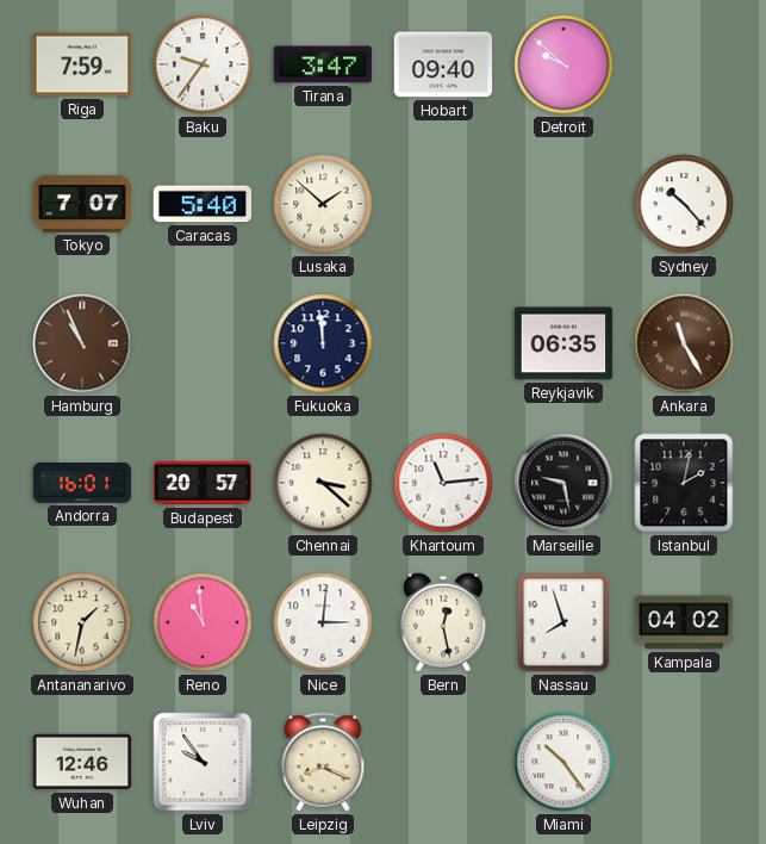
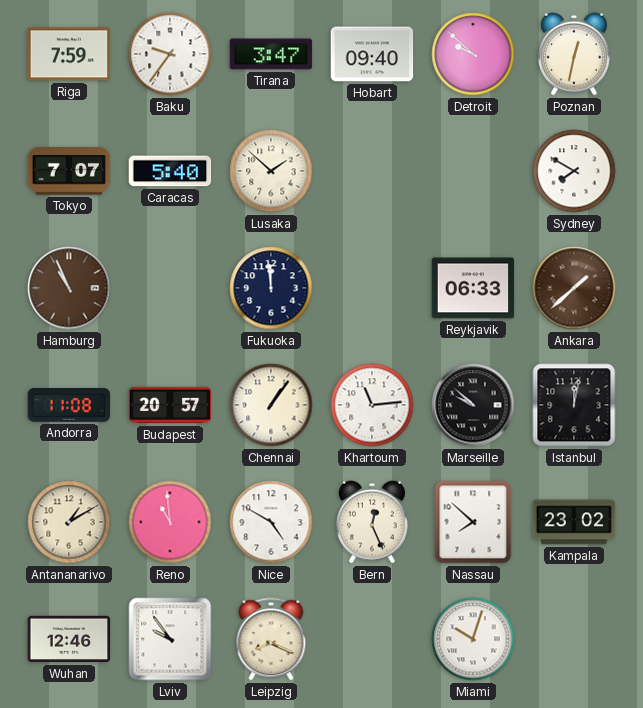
Poznan: none -> 12:32
Sydney: 10:23 -> 7:50
Reykjavik: 06:35 -> 06:33
Ankara: 11:25 -> 1:38
Andorra: 16:01 -> 11:08
Chennai: 3:22 -> 1:06
Marseille: 9:28 -> 9:52
Istanbul: 2:02 -> 12:02
Antananarivo: 1:32 -> 1:10
Nice: 3:01 -> 4:50
Bern: 12:28 -> 12:26
Nassau: 7:57 -> 7:52
Kampala: 04:02 -> 23:02
Miami: 10:24 -> 10:03
